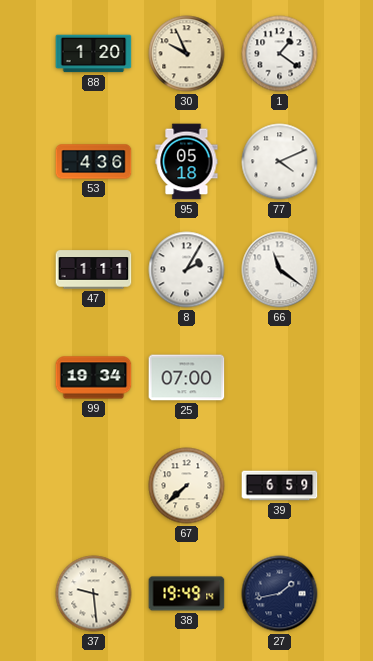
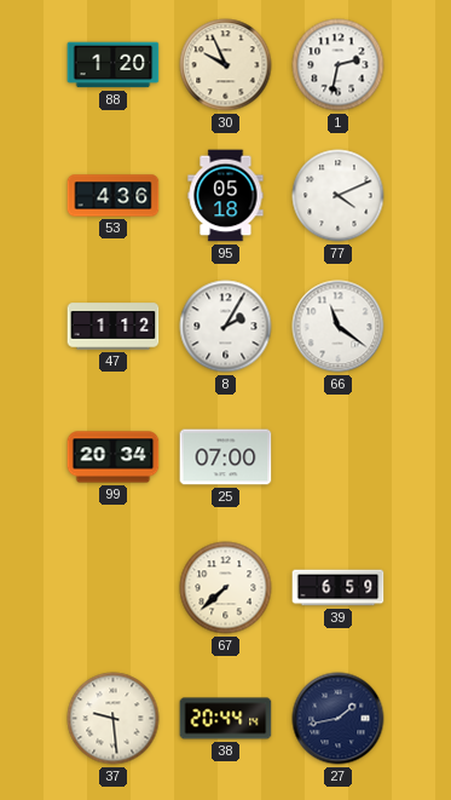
1: 1:21 -> 2:32
47: 1:11 -> 1:12
99: 19:34 -> 20:34
38: 19:49 -> 20:44
